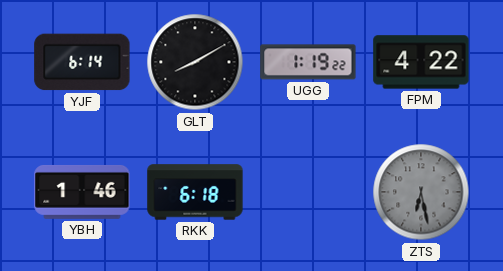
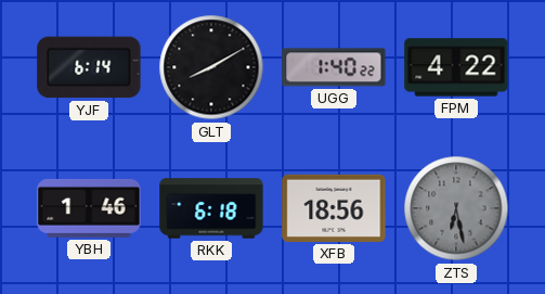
UGG: 1:19 -> 1:40
XFB: none -> 18:56
